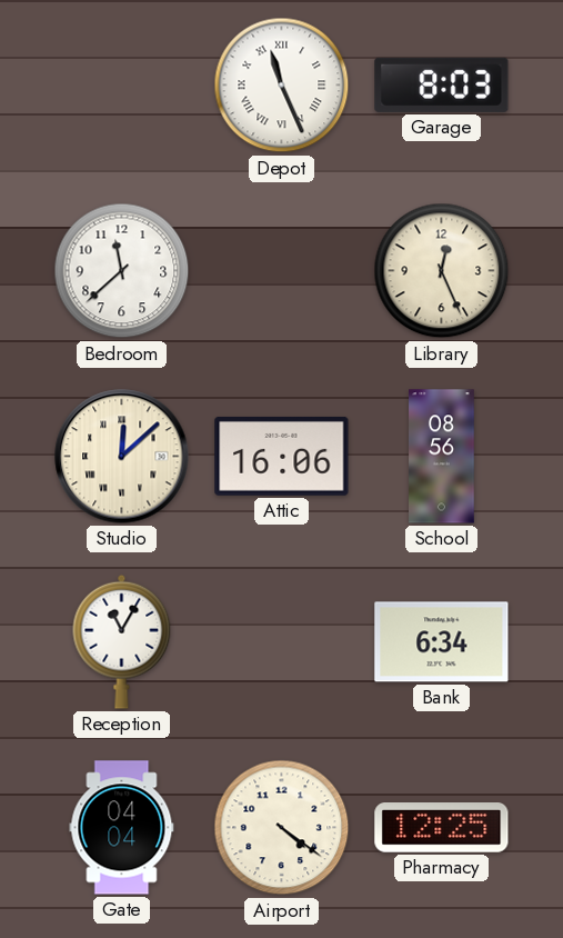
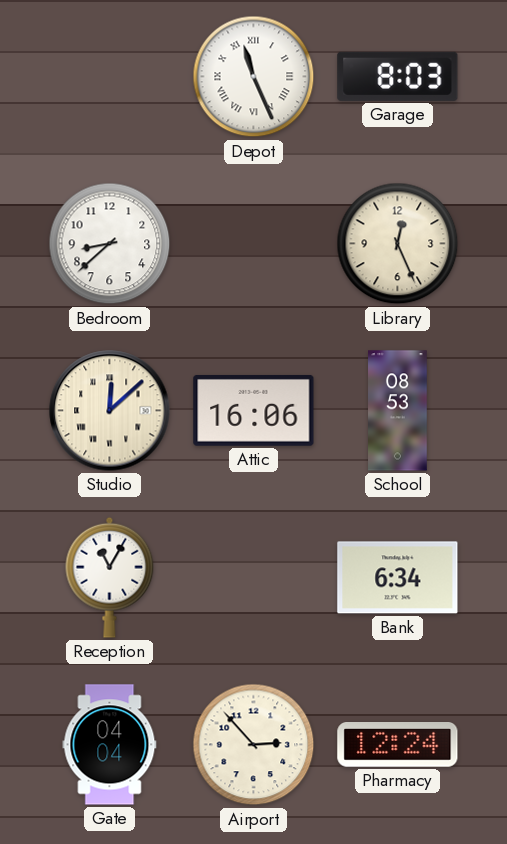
Bedroom: 11:38 -> 8:38
School: 08:56 -> 08:53
Airport: 4:21 -> 2:53
Pharmacy: 12:25 -> 12:24
